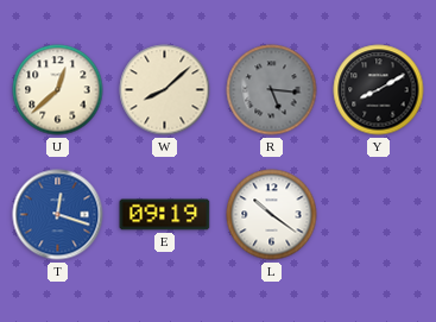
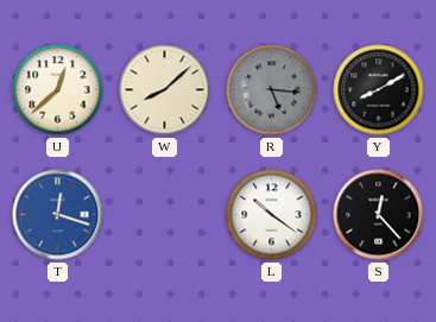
E: 09:19 -> none
S: none -> 12:23
